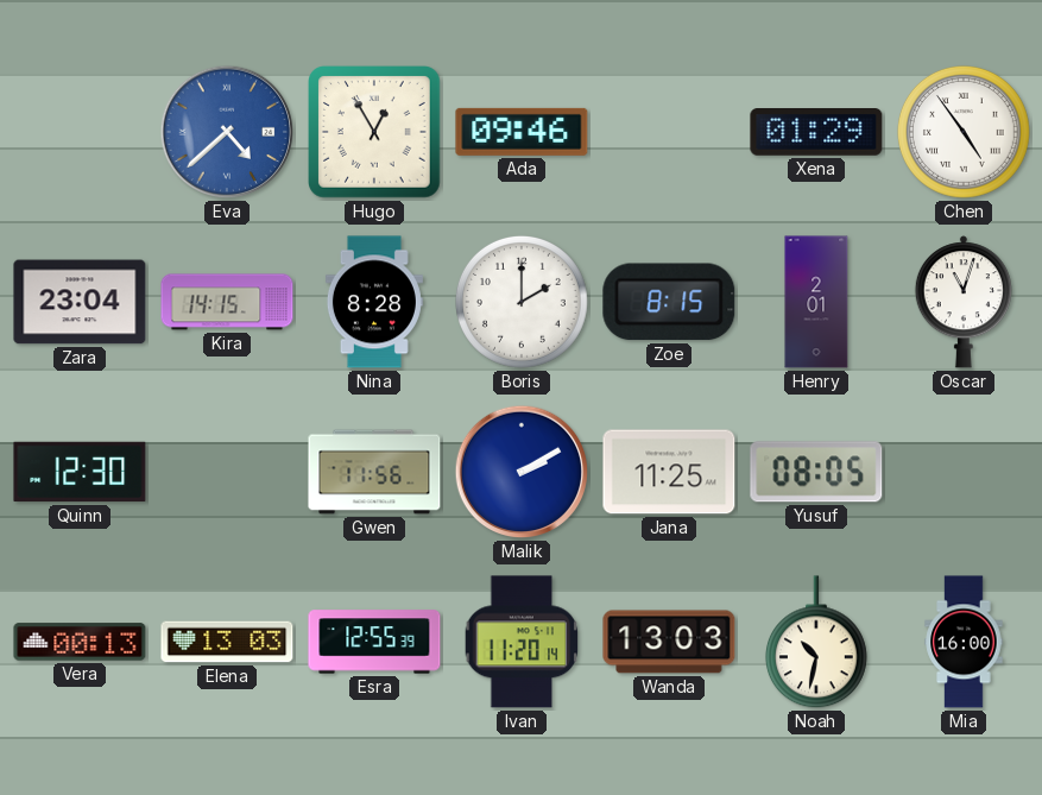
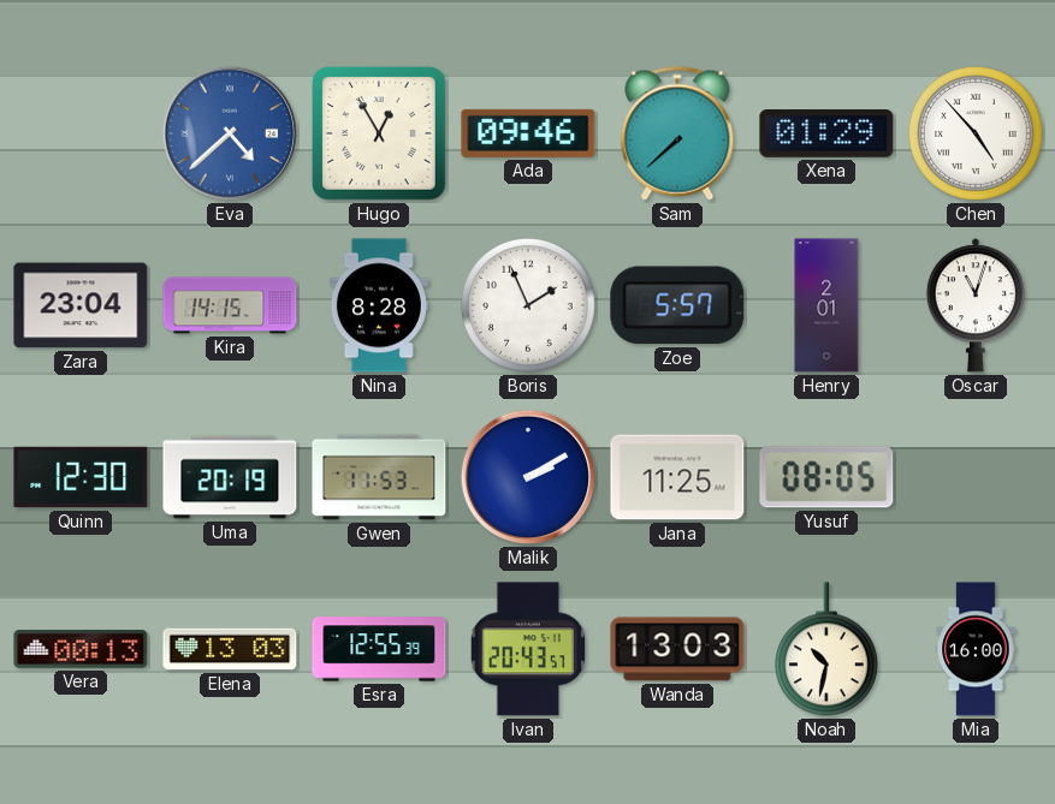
Sam: none -> 7:38
Chen: 4:54 -> 4:53
Boris: 2:00 -> 1:56
Zoe: 8:15 -> 5:57
Uma: none -> 20:19
Gwen: 11:56 -> 11:53
Ivan: 11:20 -> 20:43
